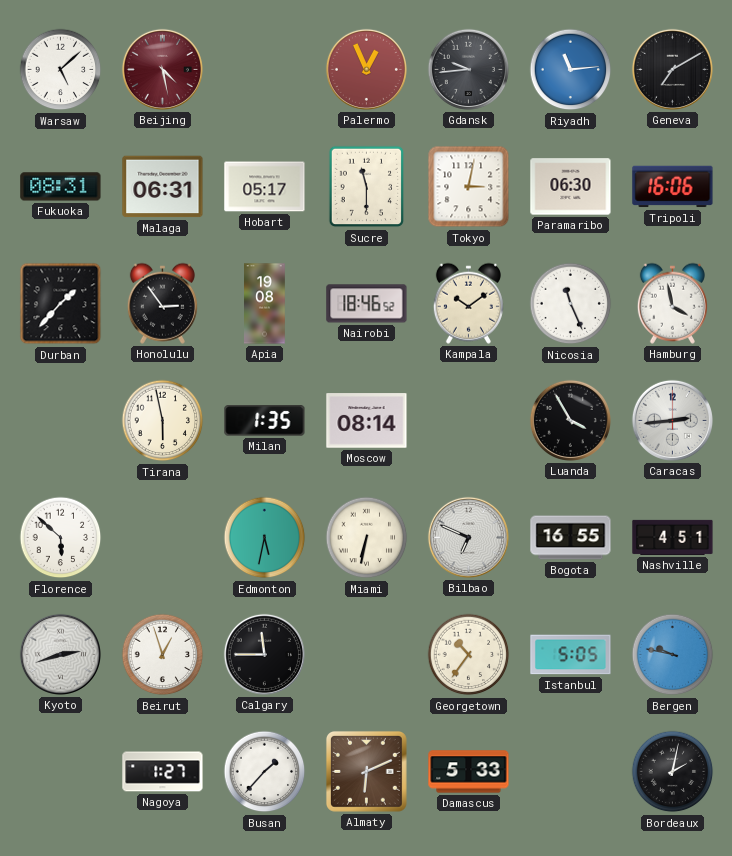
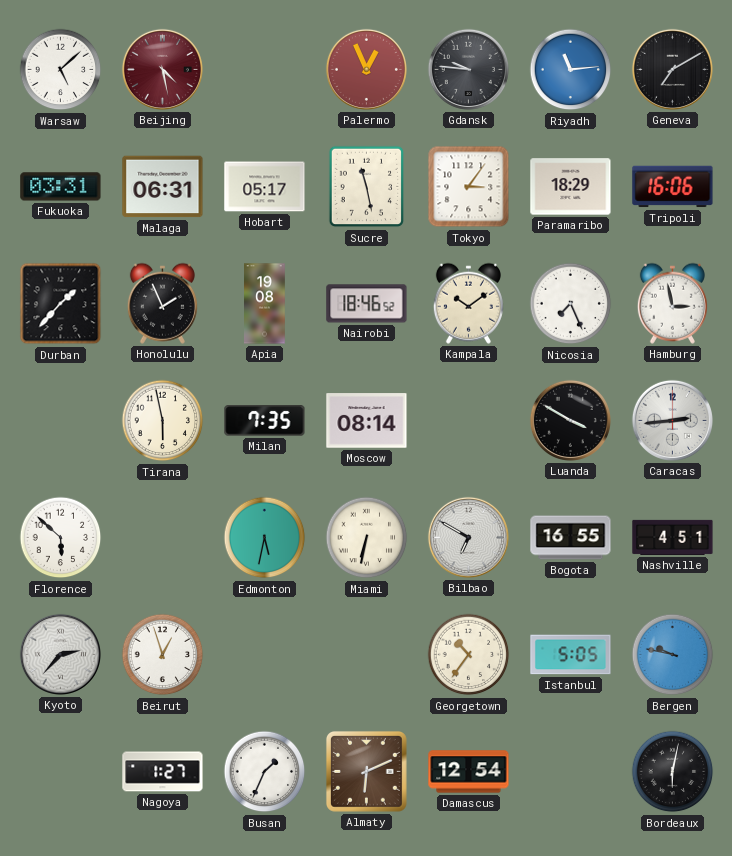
Gdansk: 9:44 -> 9:46
Fukuoka: 08:31 -> 03:31
Sucre: 11:30 -> 11:28
Tokyo: 3:02 -> 3:06
Paramaribo: 06:30 -> 18:29
Honolulu: 2:54 -> 1:56
Nicosia: 11:26 -> 7:26
Hamburg: 3:58 -> 2:58
Milan: 1:35 -> 7:35
Luanda: 3:55 -> 3:50
Bilbao: 6:49 -> 6:50
Kyoto: 2:42 -> 2:37
Calgary: 11:45 -> none
Busan: 1:37 -> 1:34
Damascus: 5:33 -> 12:54
Bordeaux: 2:02 -> 6:02
